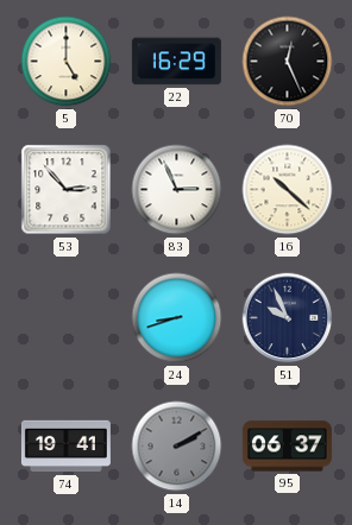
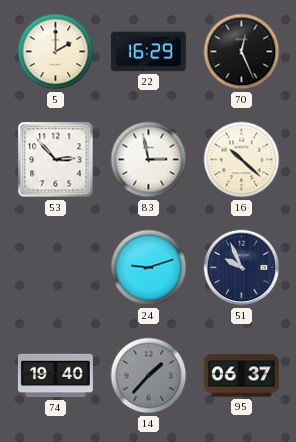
5: 5:00 -> 2:00
83: 2:56 -> 2:58
24: 8:42 -> 9:12
74: 19:41 -> 19:40
14: 2:10 -> 1:37
